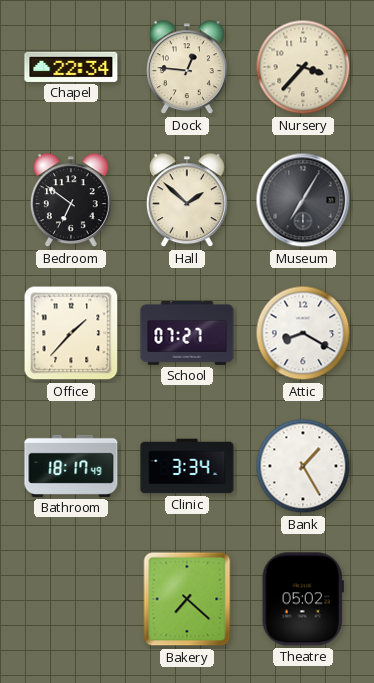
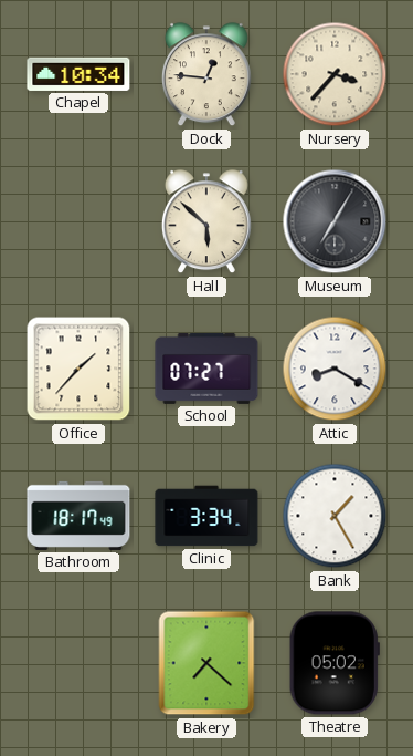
Chapel: 22:34 -> 10:34
Bedroom: 6:51 -> none
Hall: 1:52 -> 5:52
